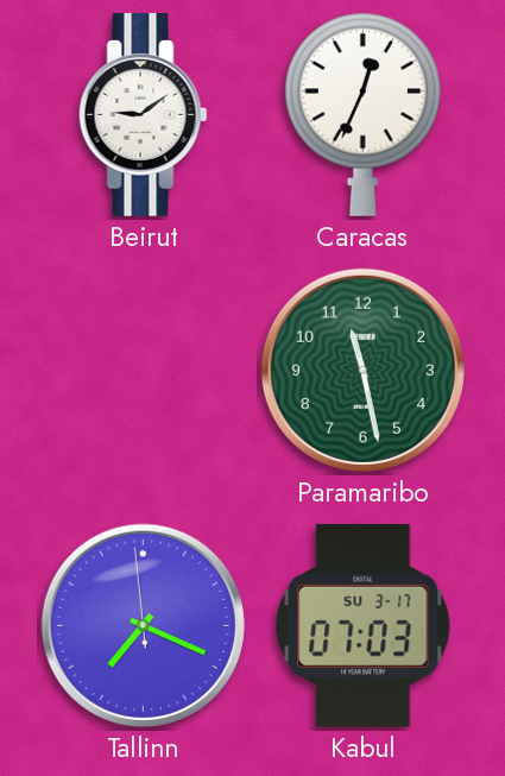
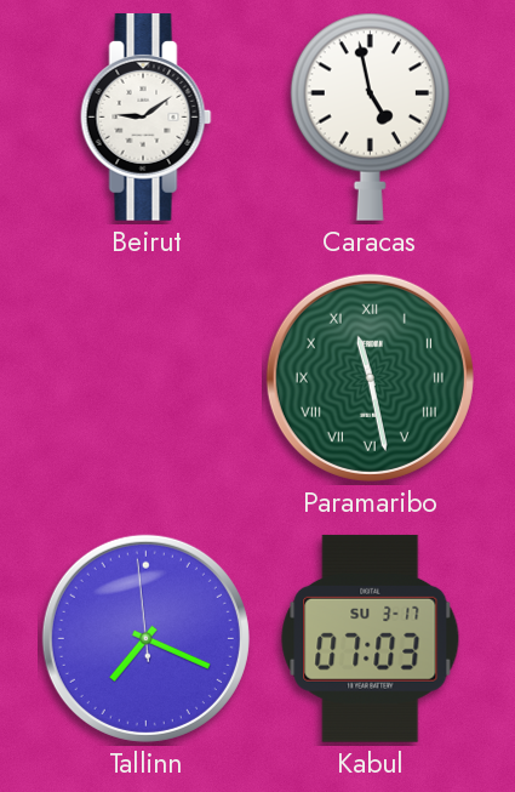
Caracas: 12:34 -> 4:58
Paramaribo numerals: Arabic -> Roman
